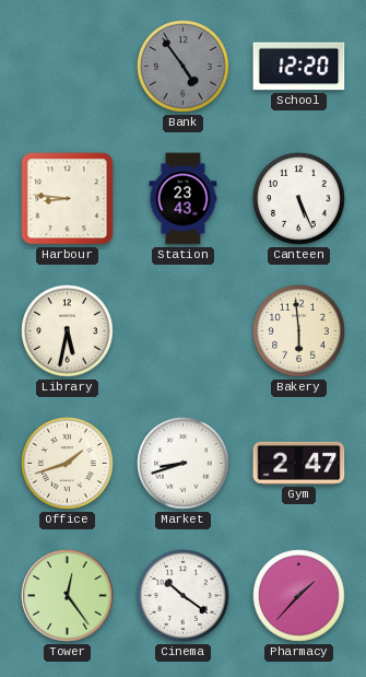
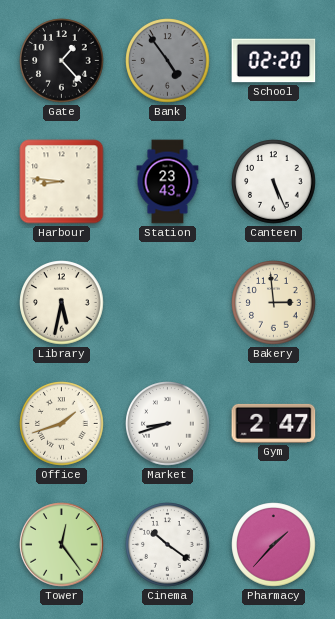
Gate: none -> 1:23
School: 12:20 -> 02:20
Bakery: 5:59 -> 2:59
